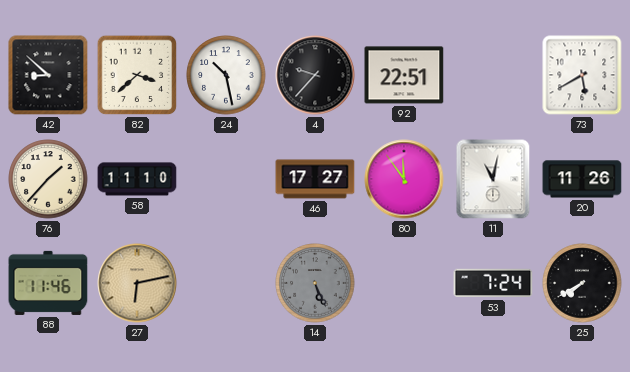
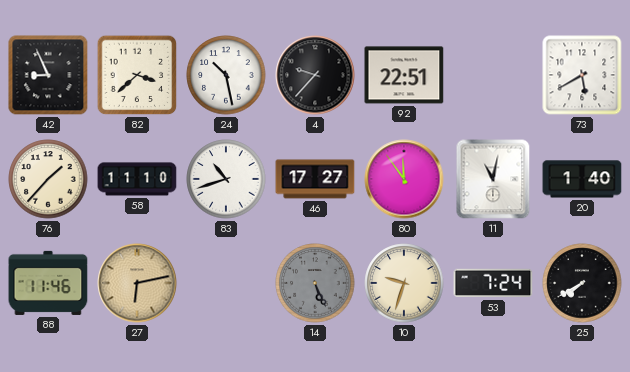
42: 8:52 -> 8:56
83: none -> 10:42
20: 11:26 -> 1:40
10: none -> 9:33
